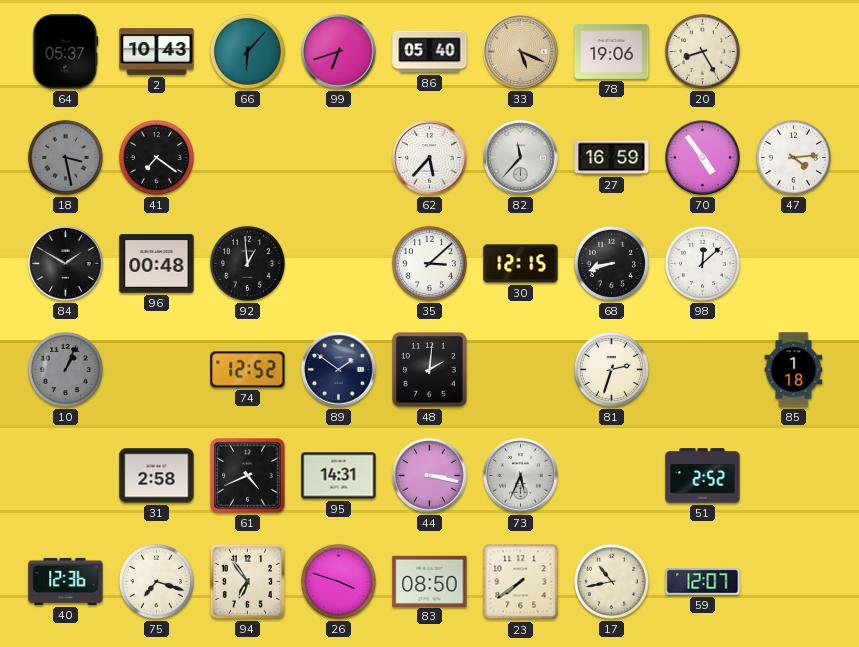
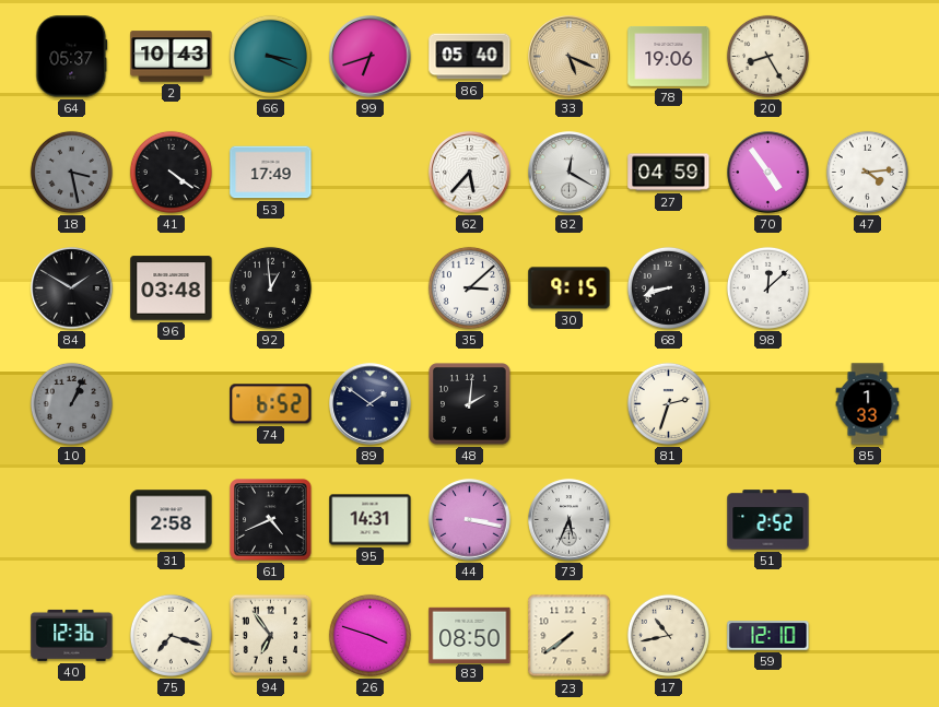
66: 6:07 -> 3:19
41: 7:21 -> 4:21
53: none -> 17:49
82: 11:37 -> 12:20
27: 16:59 -> 04:59
96: 00:48 -> 03:48
30: 12:15 -> 9:15
74: 12:52 -> 6:52
85: 1:18 -> 1:33
59: 12:07 -> 12:10
